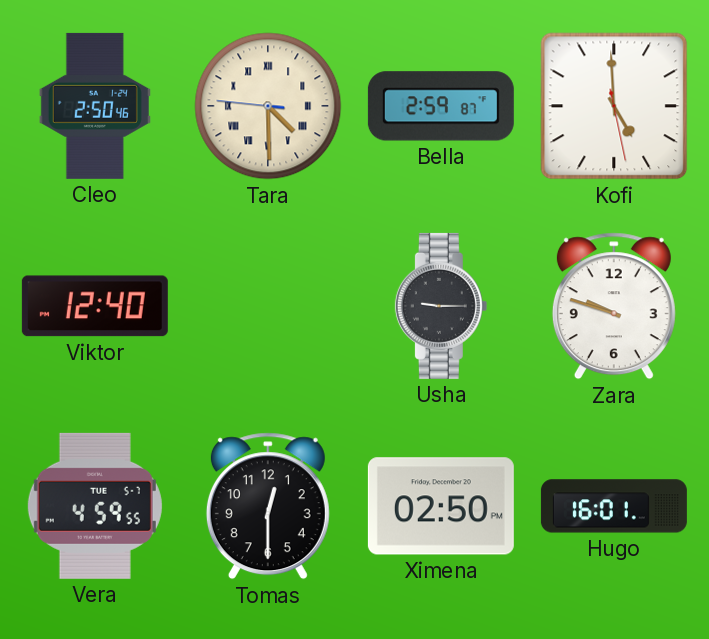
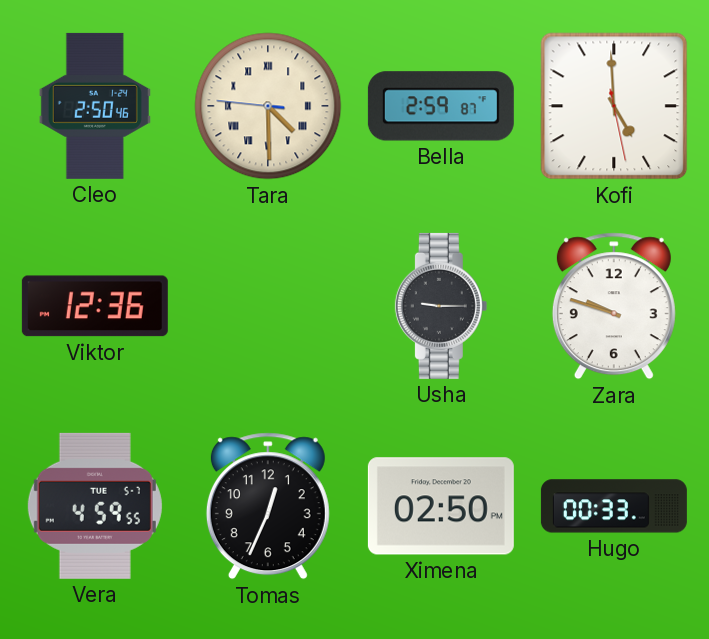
Viktor: 12:40 -> 12:36
Tomas: 12:30 -> 12:34
Hugo: 16:01 -> 00:33
